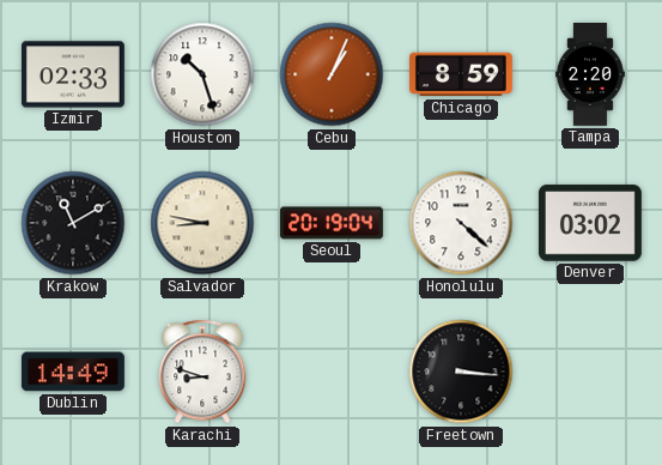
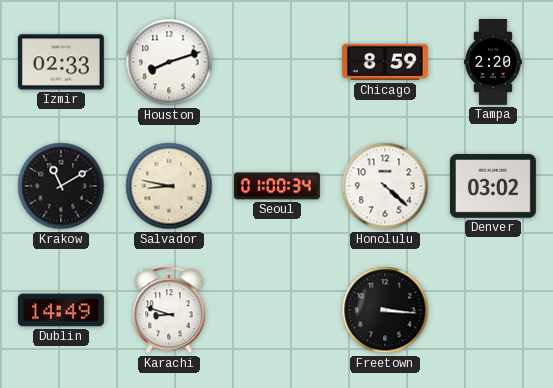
Houston: 10:27 -> 8:12
Cebu: 1:04 -> none
Seoul: 20:19 -> 01:00
